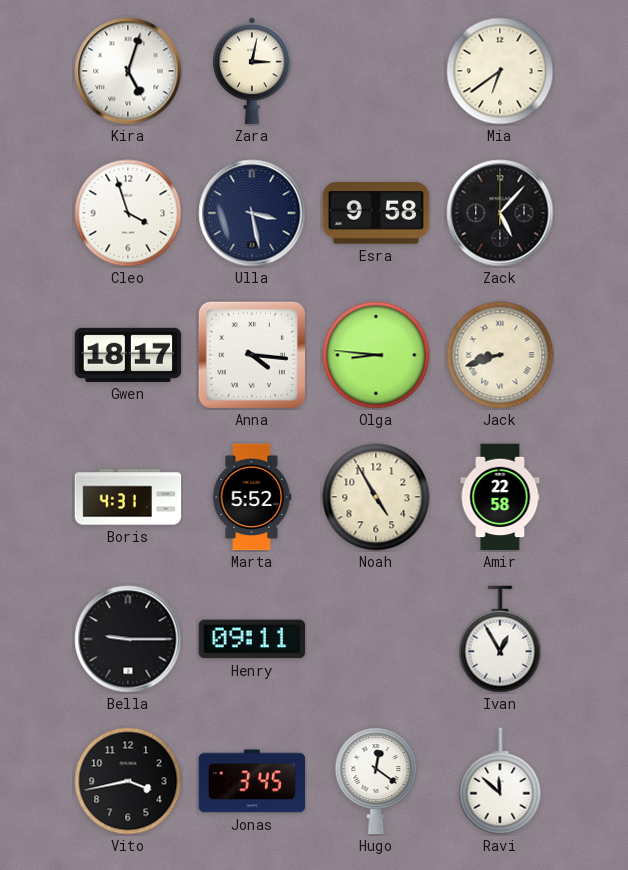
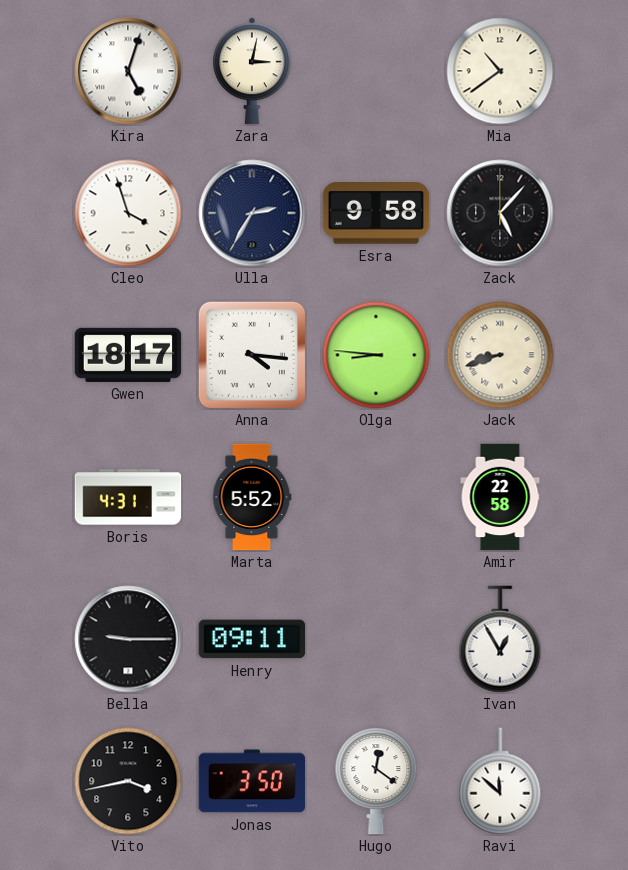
Mia: 6:39 -> 10:39
Ulla: 3:28 -> 2:35
Noah: 4:55 -> none
Jonas: 3:45 -> 3:50
